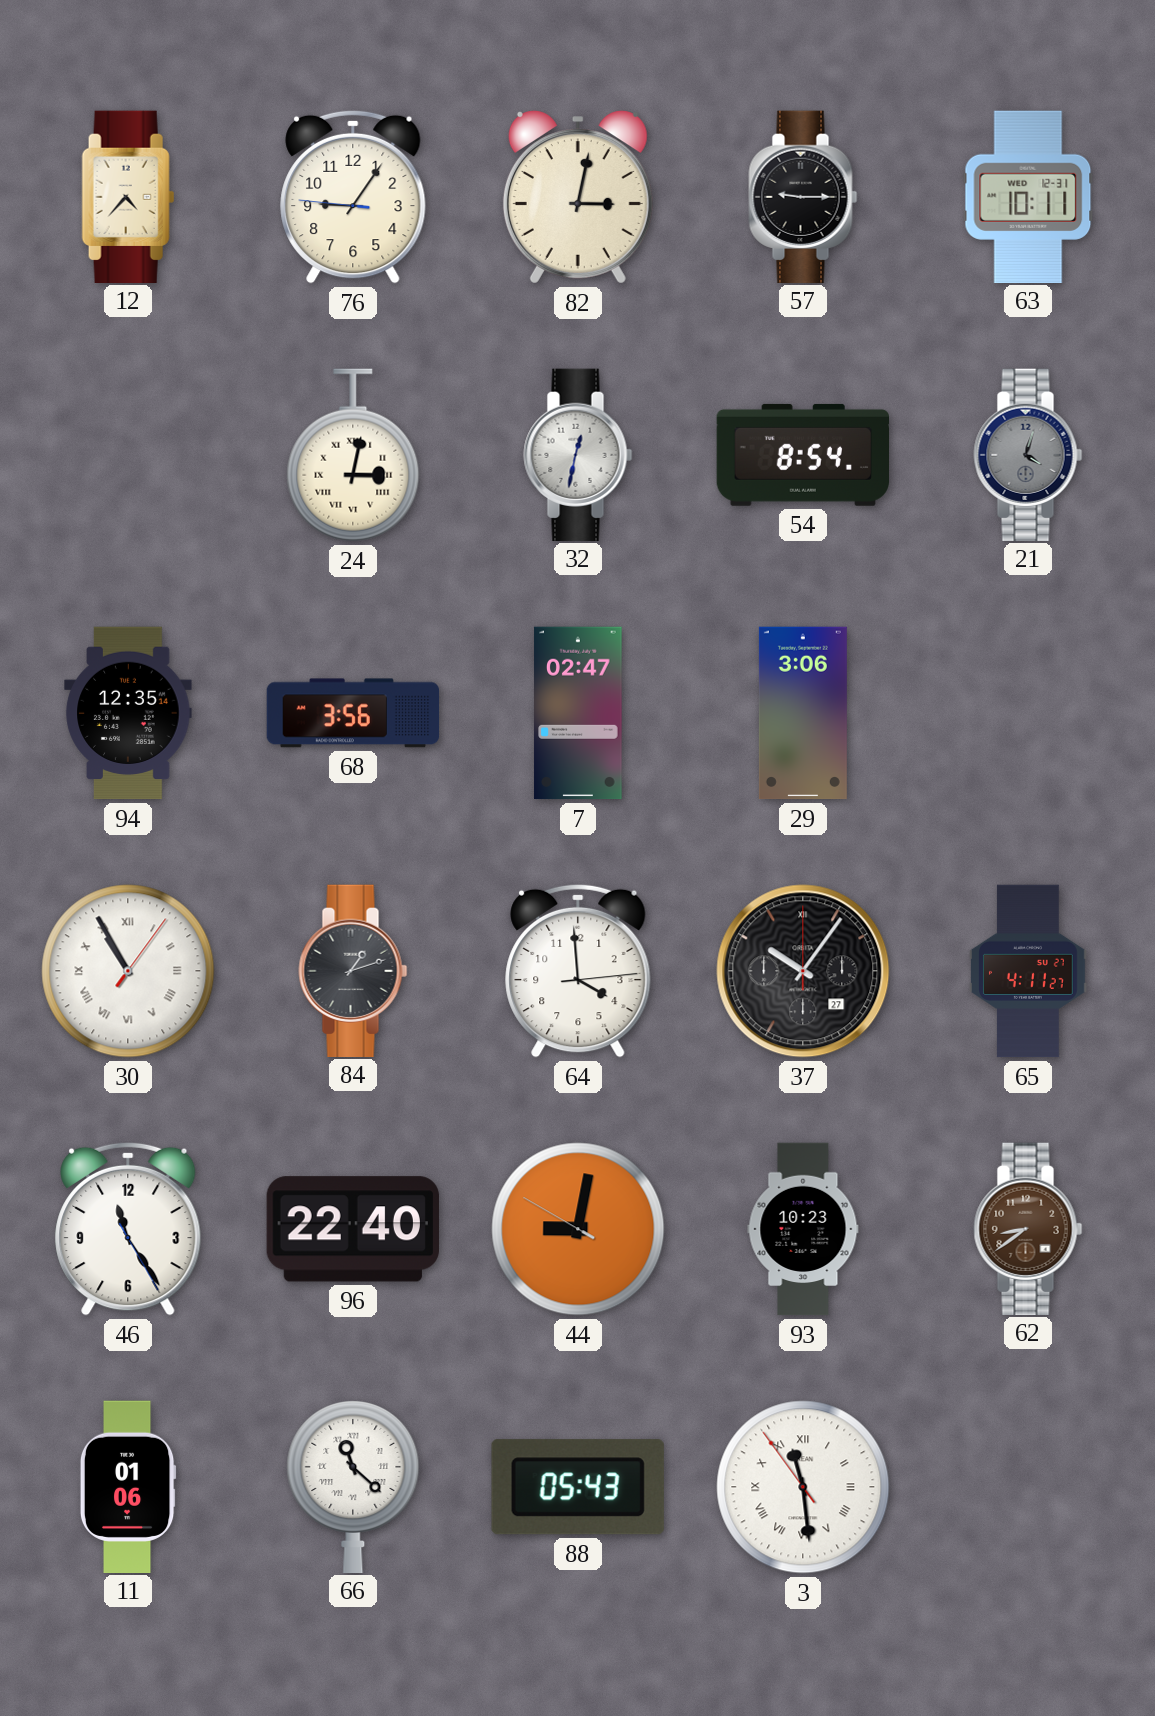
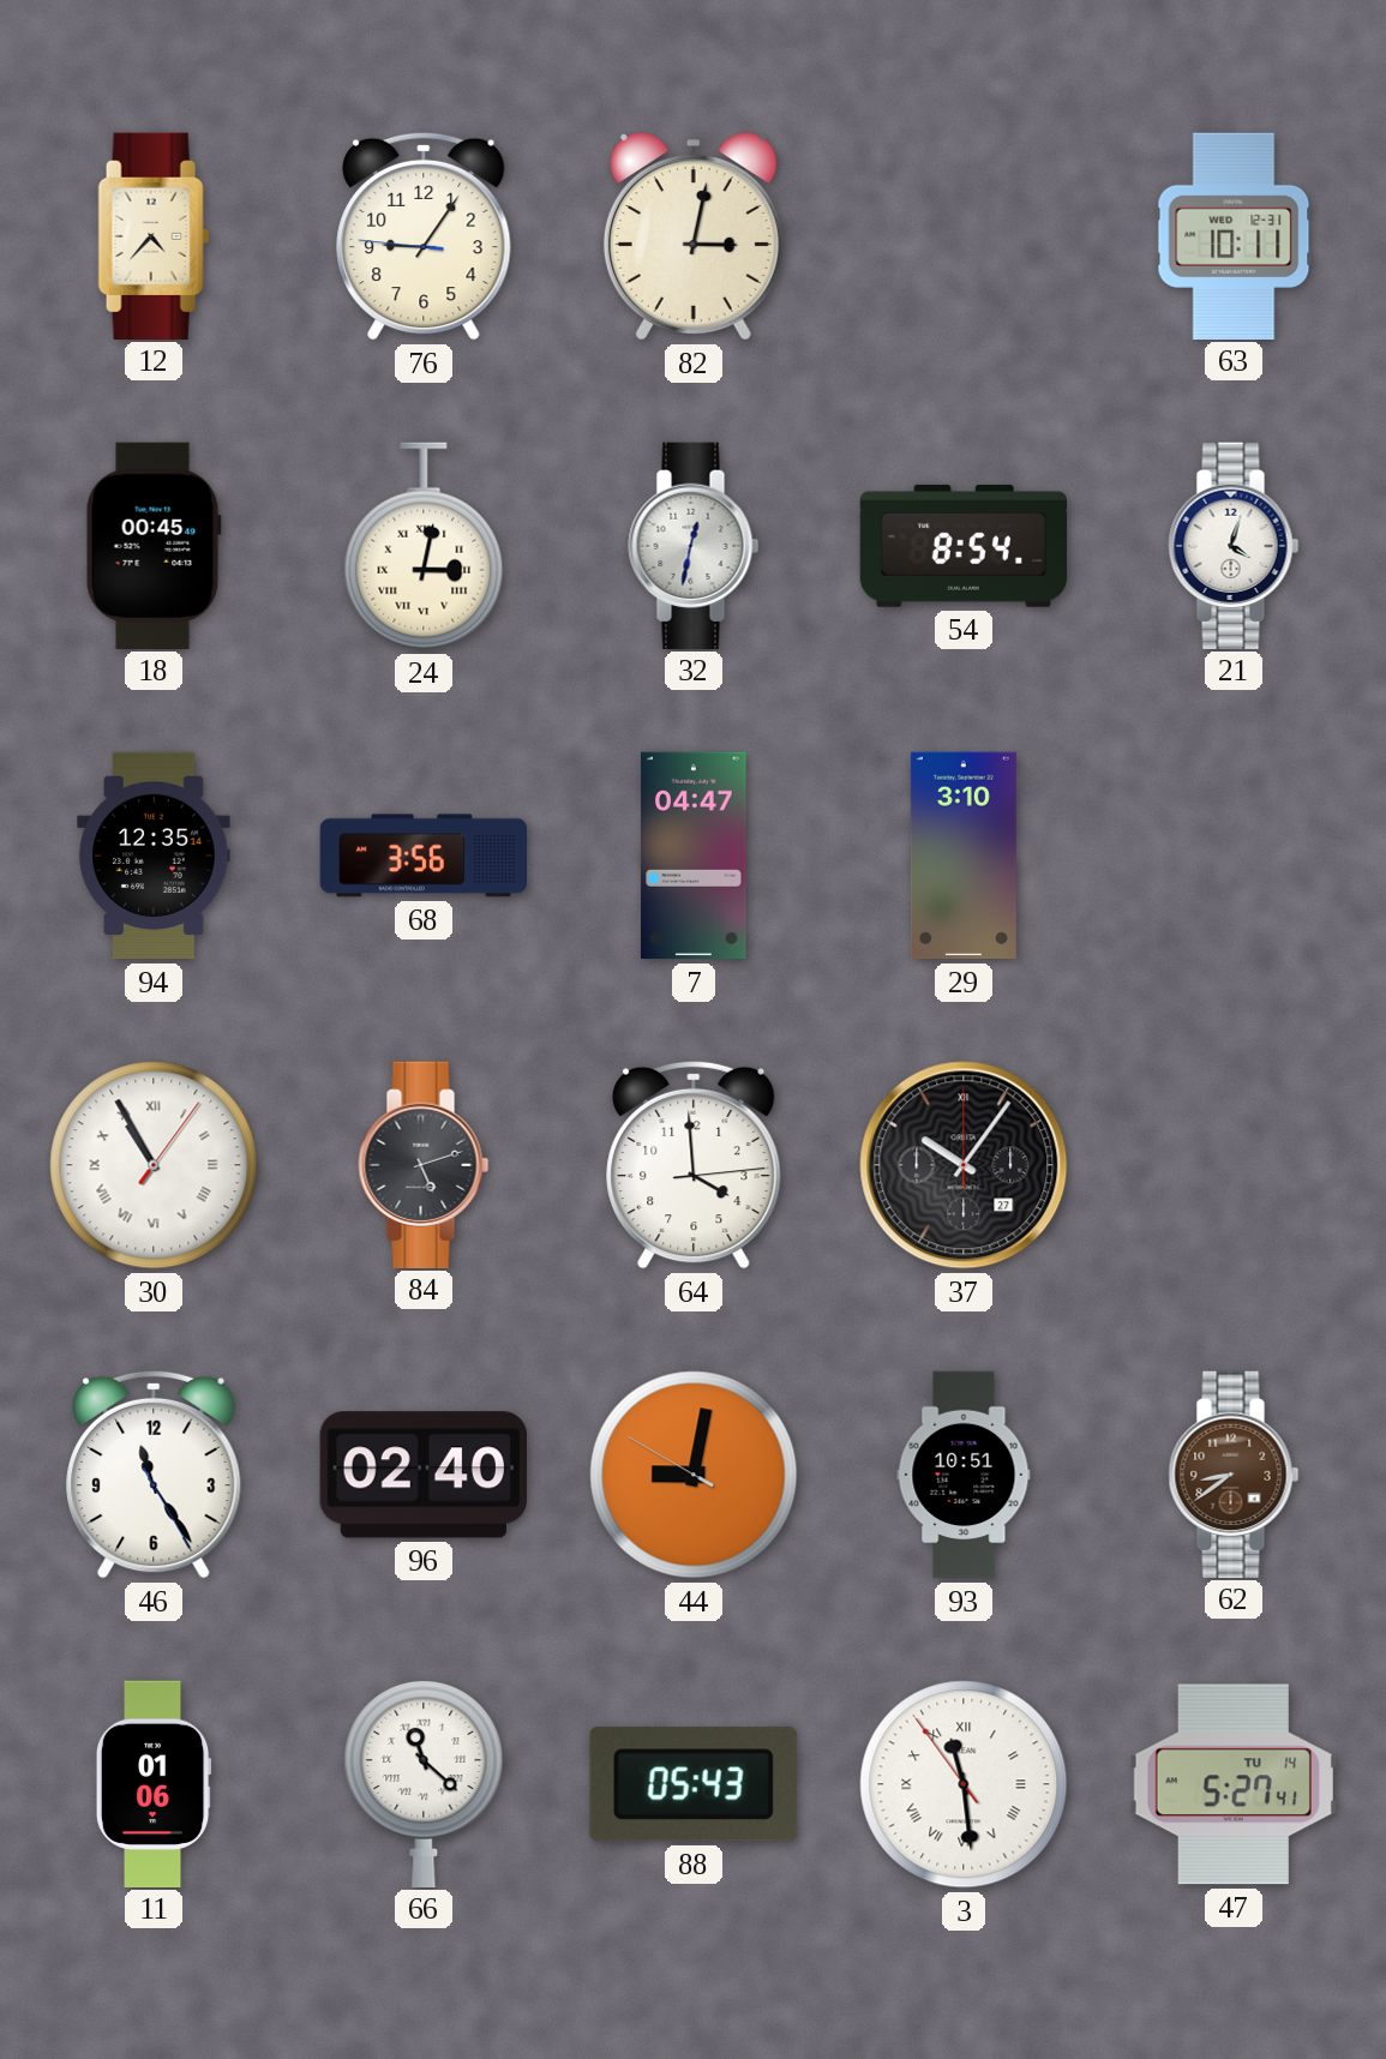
57: 9:15 -> none
18: none -> 00:45
21 dial: grey -> white
7: 02:47 -> 04:47
29: 3:06 -> 3:10
84: 1:12 -> 5:12
65: 4:11 -> none
96: 22:40 -> 02:40
93: 10:23 -> 10:51
47: none -> 5:27
